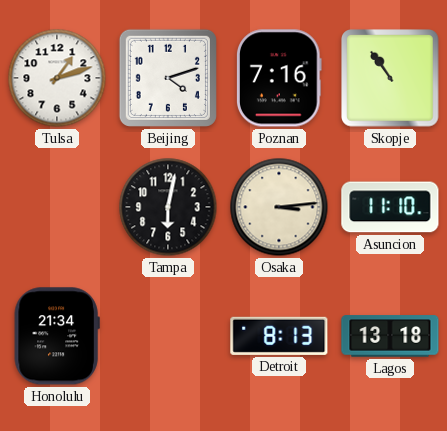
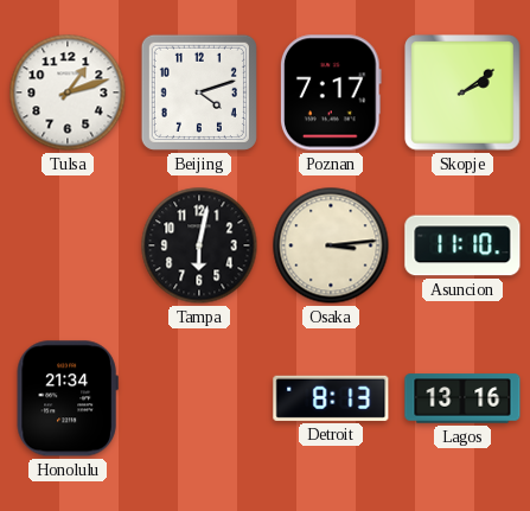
Poznan: 7:16 -> 7:17
Skopje: 10:54 -> 2:09
Lagos: 13:18 -> 13:16
